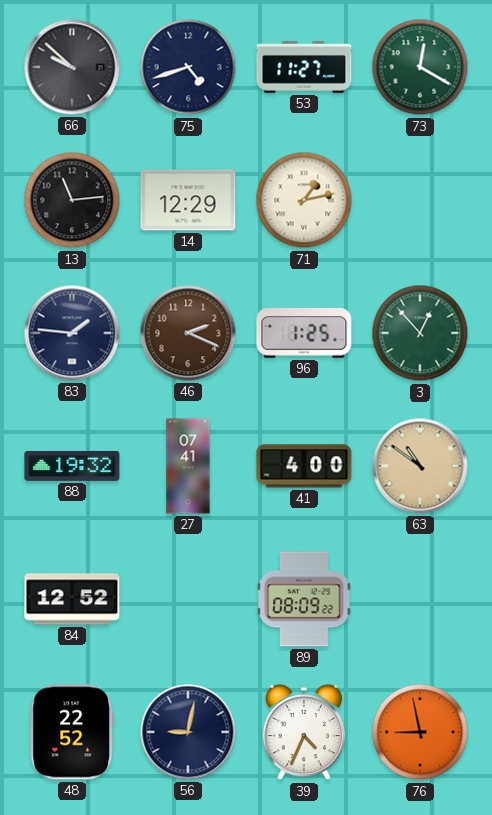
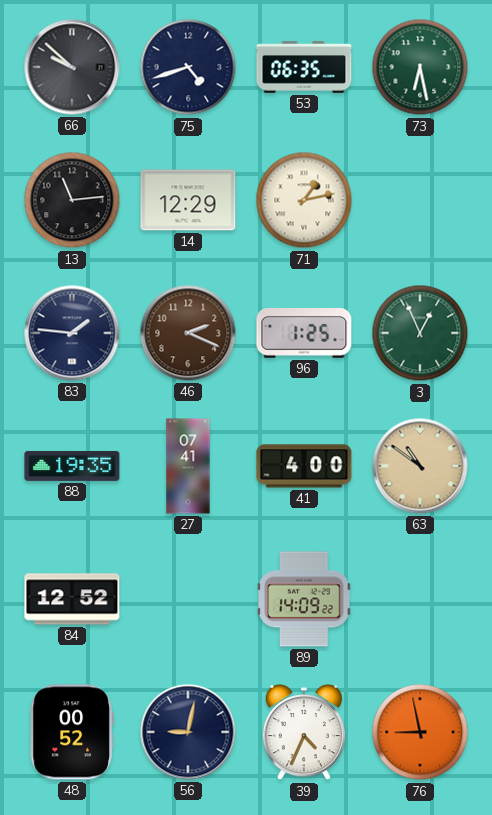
53: 11:27 -> 06:35
73: 12:20 -> 6:28
3: 12:53 -> 12:56
88: 19:32 -> 19:35
89: 08:09 -> 14:09
48: 22:52 -> 00:52
